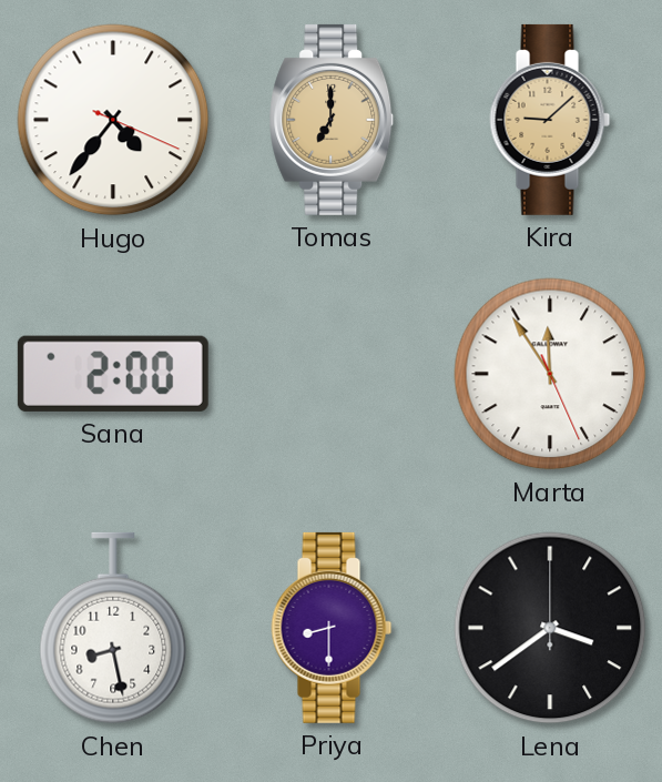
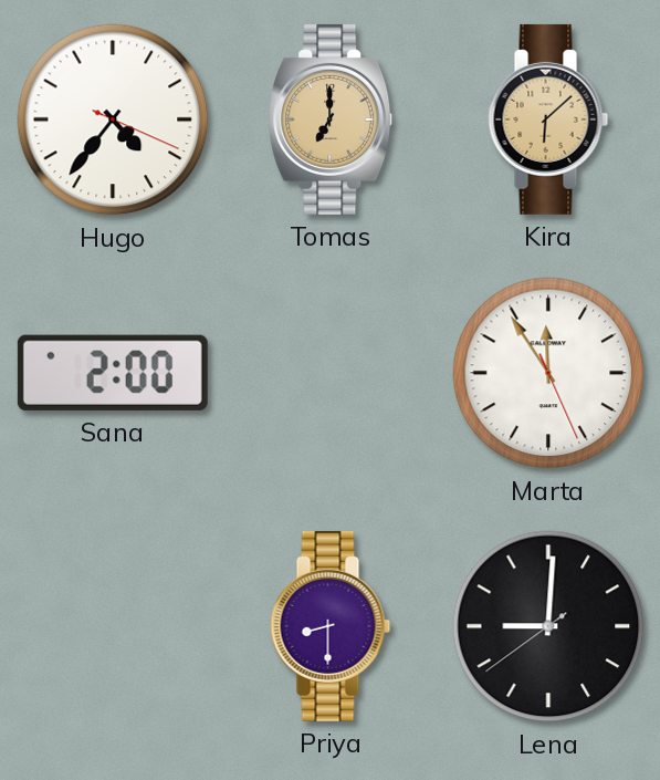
Kira: 9:08 -> 6:08
Chen: 8:28 -> none
Lena: 3:39 -> 9:00
